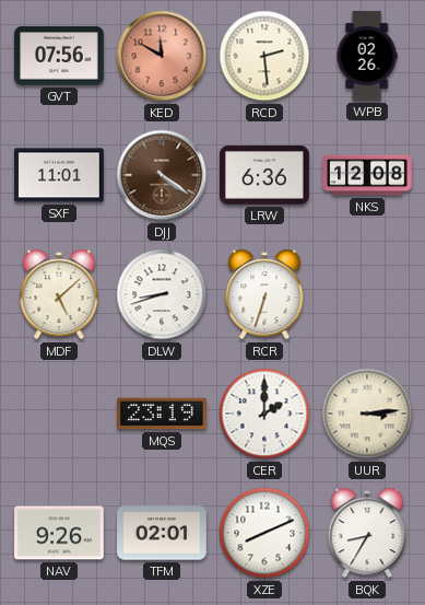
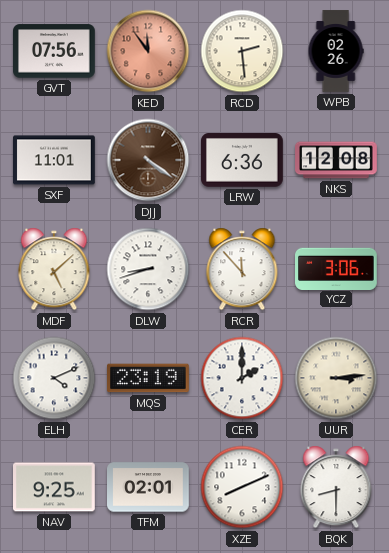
KED: 11:50 -> 11:54
RCR: 6:33 -> 11:53
YCZ: none -> 3:06
ELH: none -> 4:11
NAV: 9:26 -> 9:25
BQK: 8:35 -> 8:30
